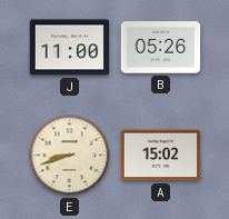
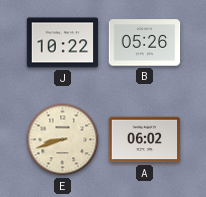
J: 11:00 -> 10:22
A: 15:02 -> 06:02
